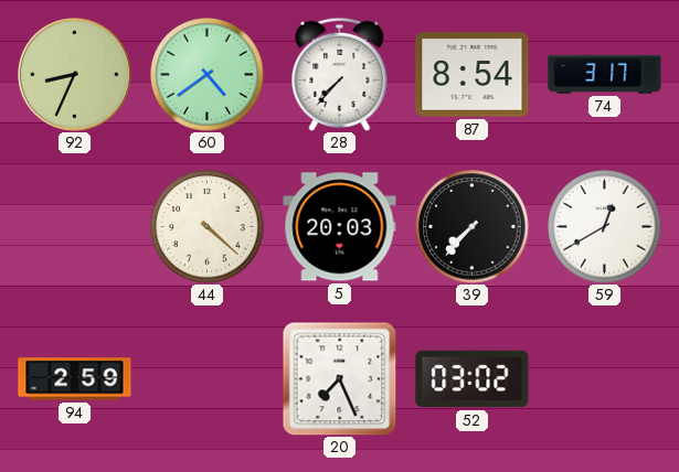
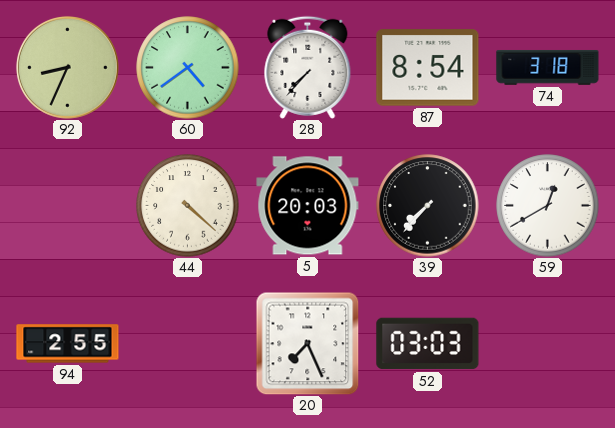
74: 3:17 -> 3:18
94: 2:59 -> 2:55
52: 03:02 -> 03:03
